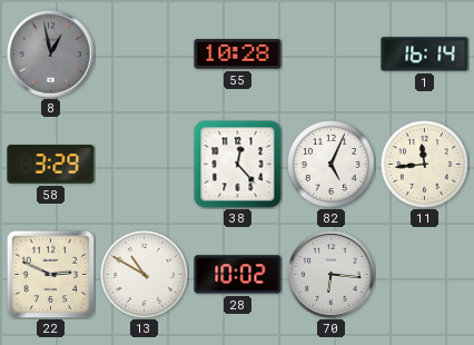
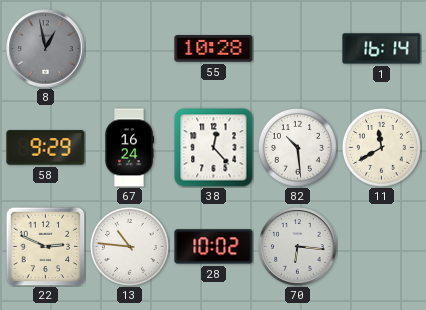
58: 3:29 -> 9:29
67: none -> 16:24
82: 5:04 -> 10:29
11: 11:44 -> 11:40
13: 10:50 -> 10:46
